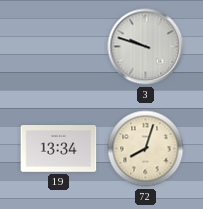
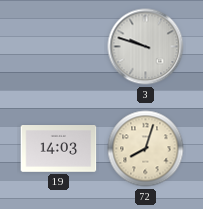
19: 13:34 -> 14:03
